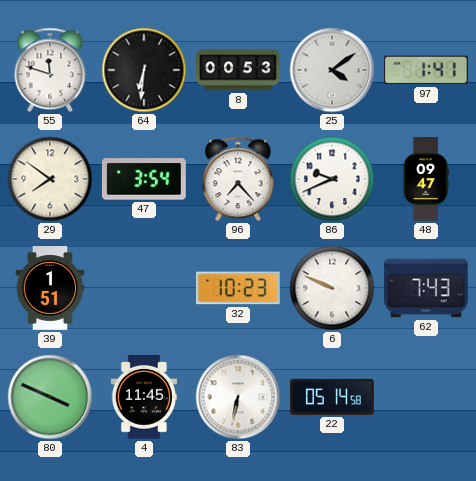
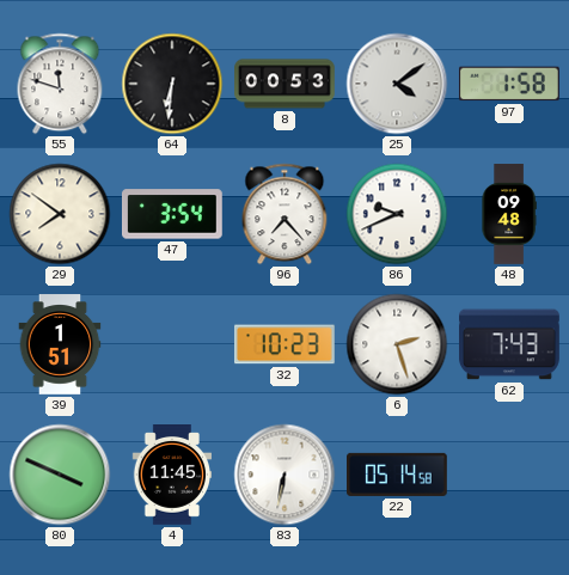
97: 1:41 -> 1:58
48: 09:47 -> 09:48
6: 9:49 -> 2:27
